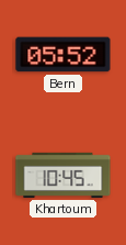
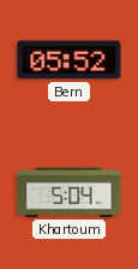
Khartoum: 10:45 -> 5:04
